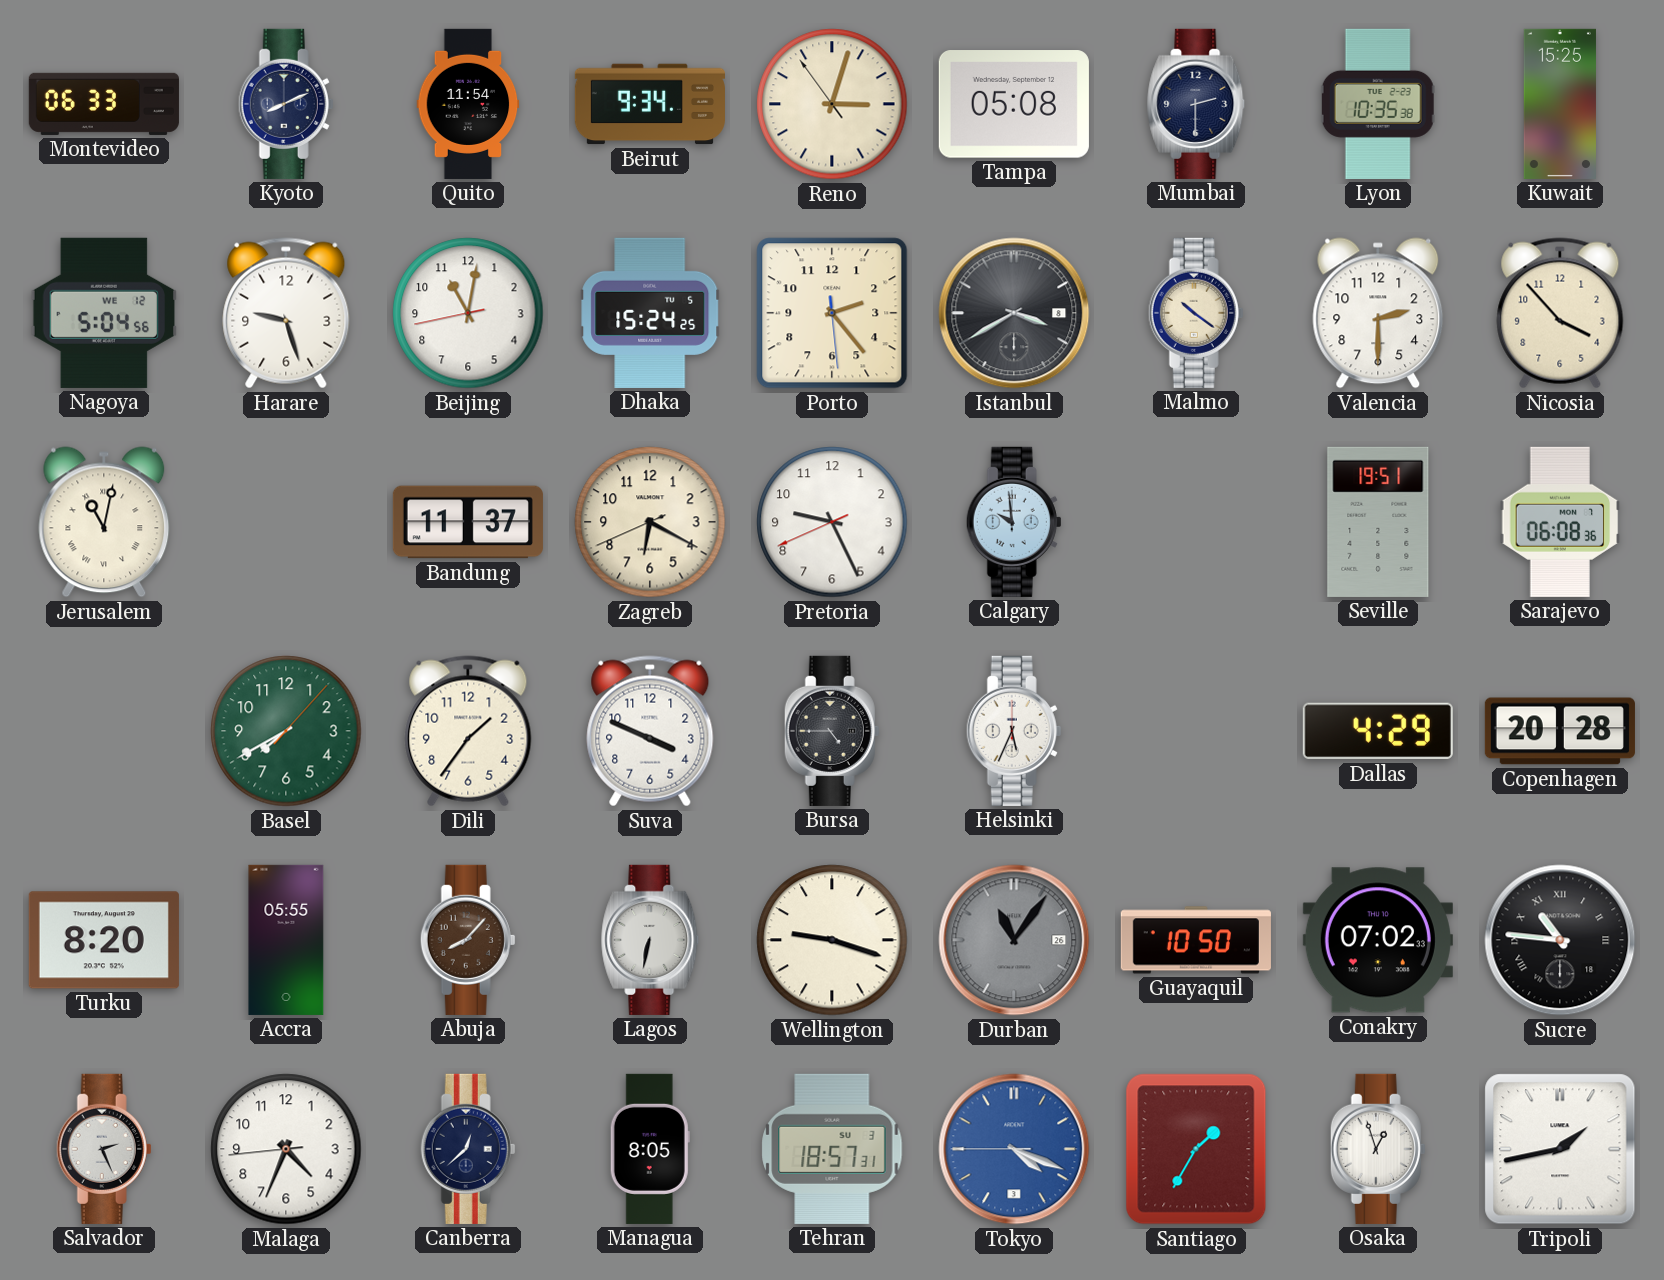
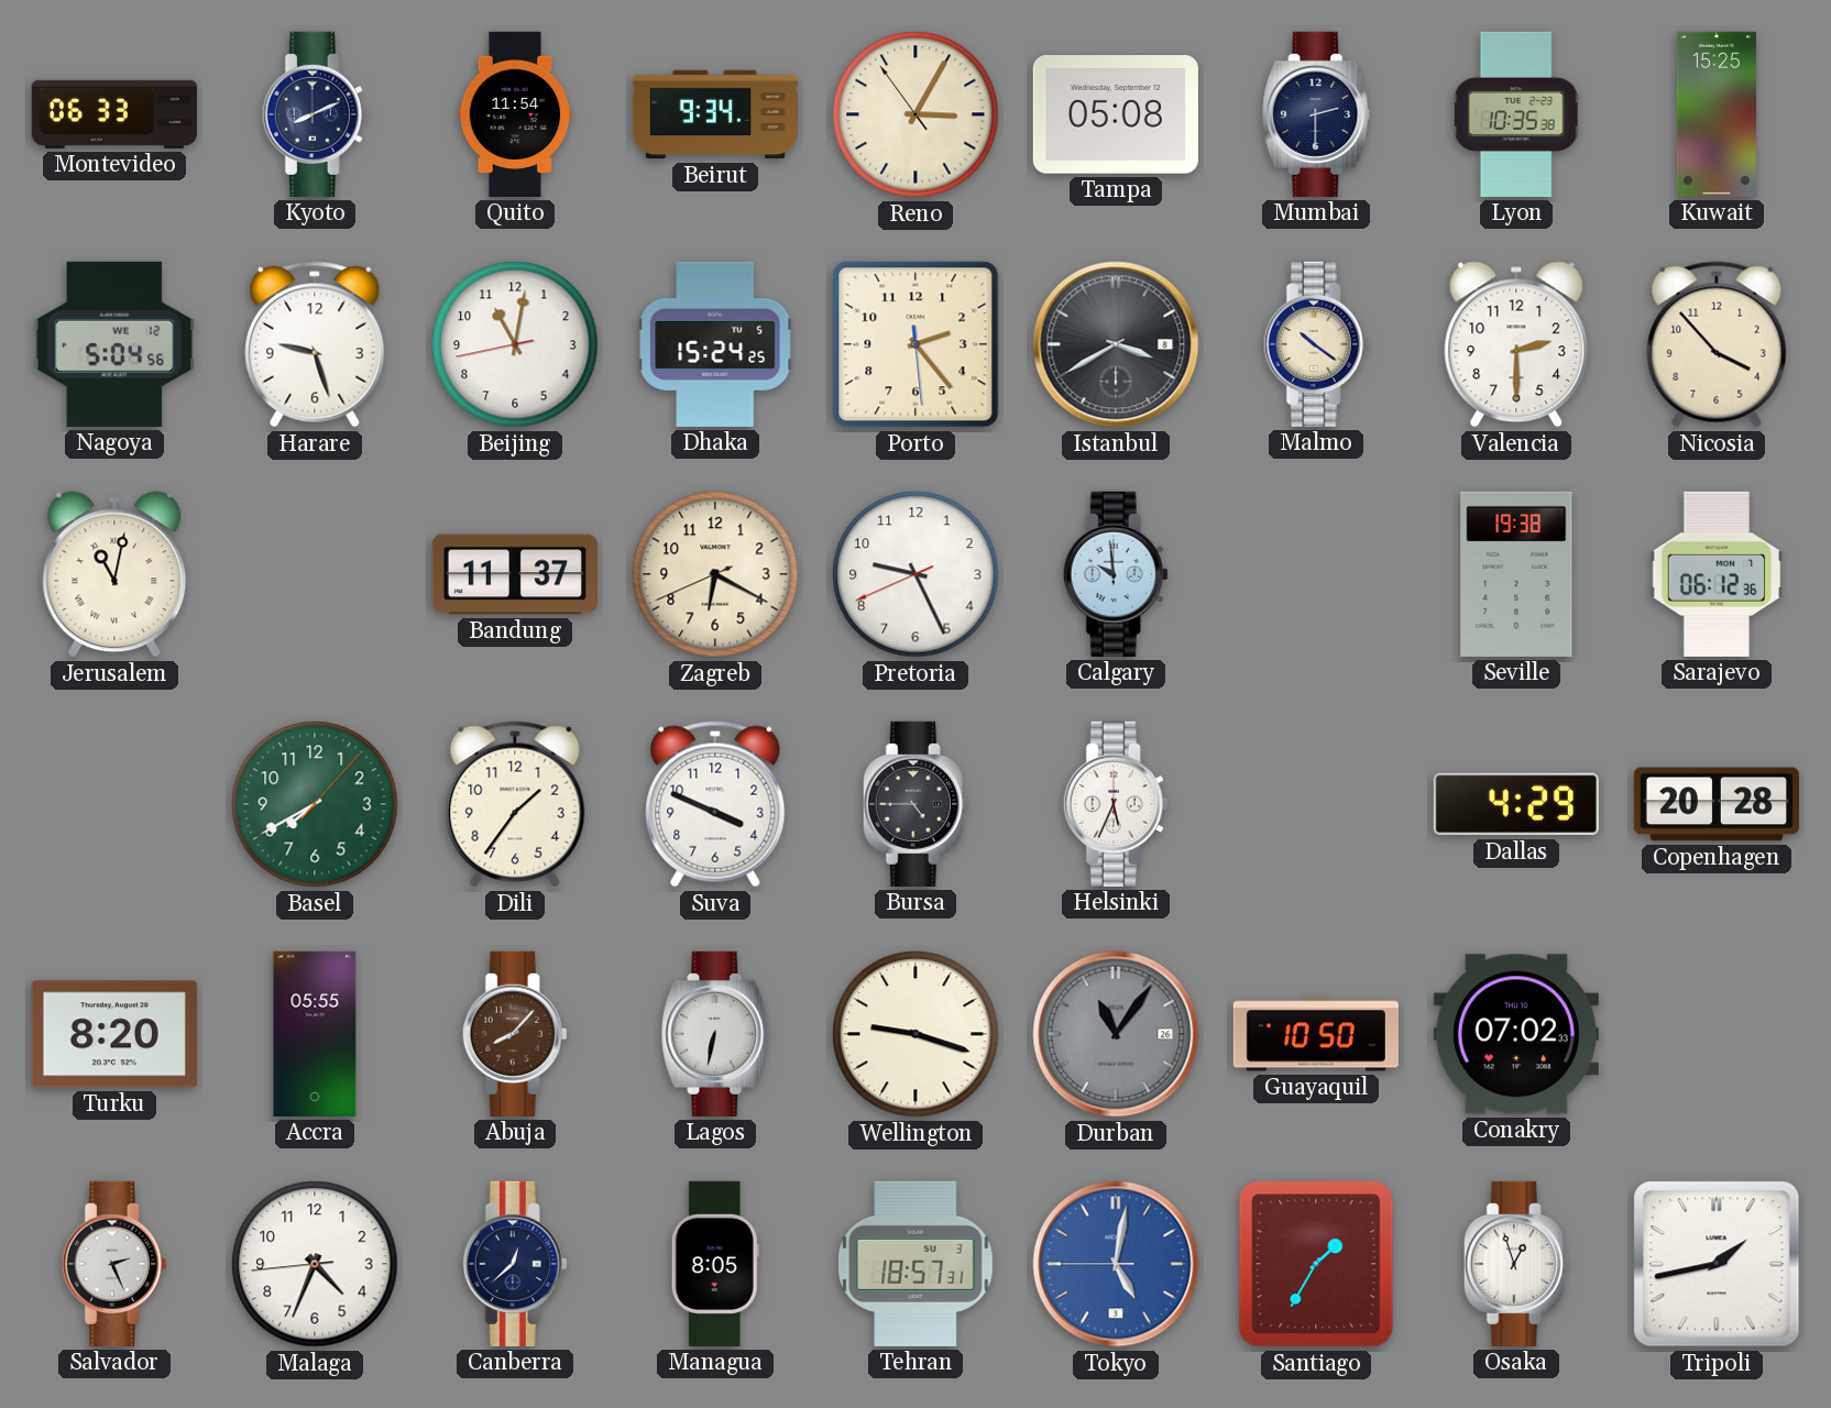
Reno: 3:02 -> 3:04
Seville: 19:51 -> 19:38
Sarajevo: 06:08 -> 06:12
Sucre: 10:46 -> none
Tokyo: 4:18 -> 5:01
